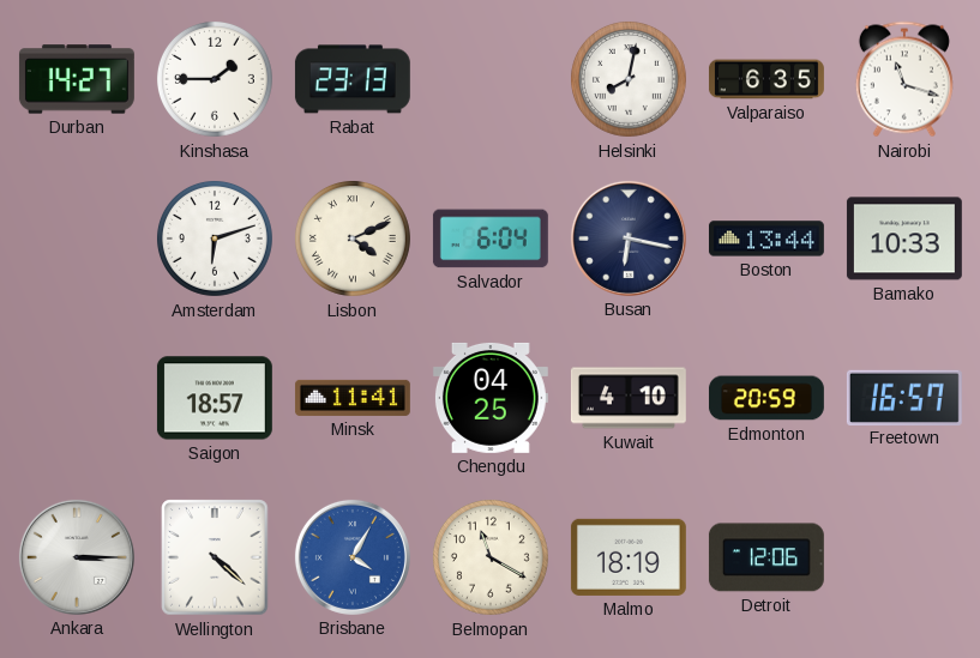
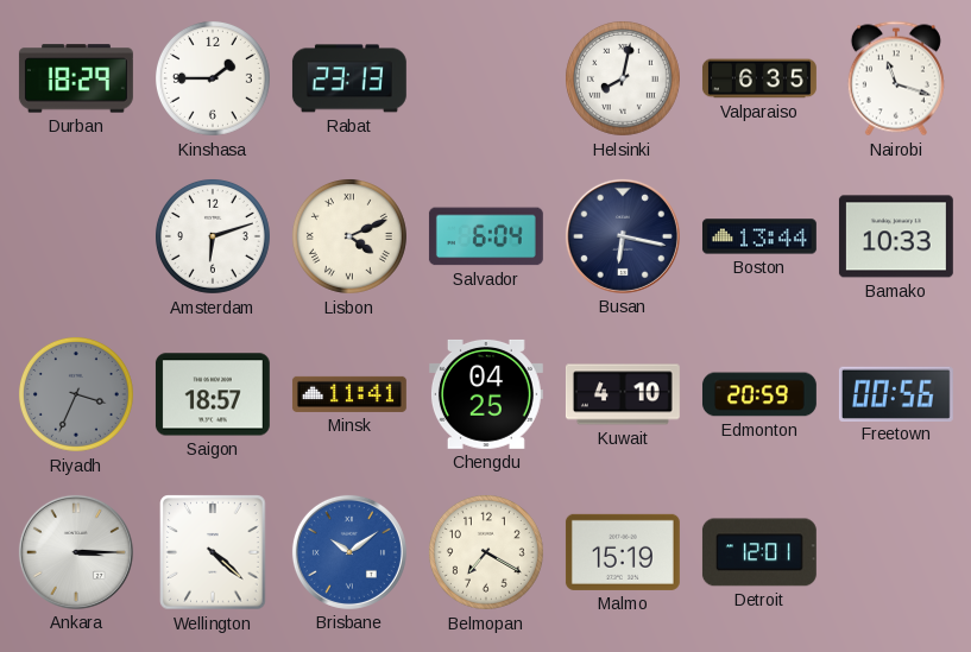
Durban: 14:27 -> 18:29
Riyadh: none -> 3:34
Freetown: 16:57 -> 00:56
Brisbane: 4:05 -> 10:09
Belmopan: 11:20 -> 7:20
Malmo: 18:19 -> 15:19
Detroit: 12:06 -> 12:01
